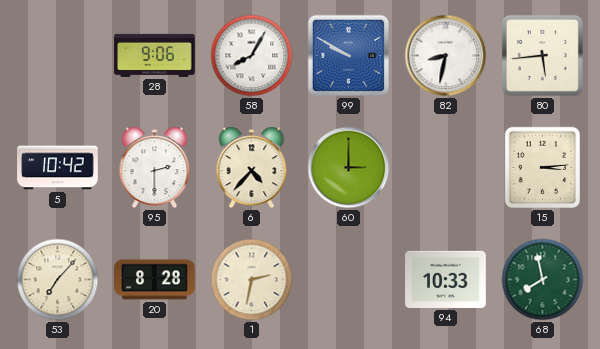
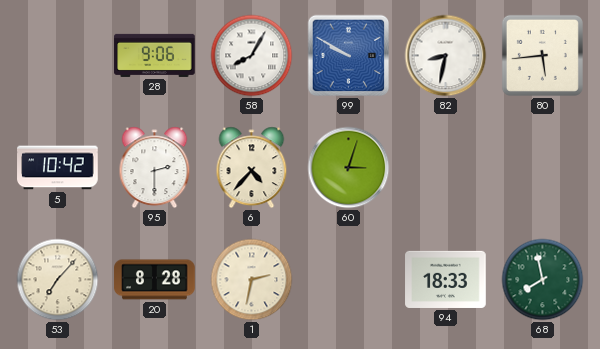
60: 3:00 -> 3:03
15: 3:14 -> none
94: 10:33 -> 18:33
